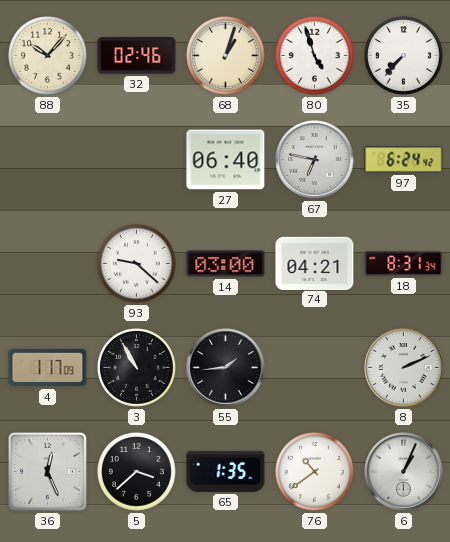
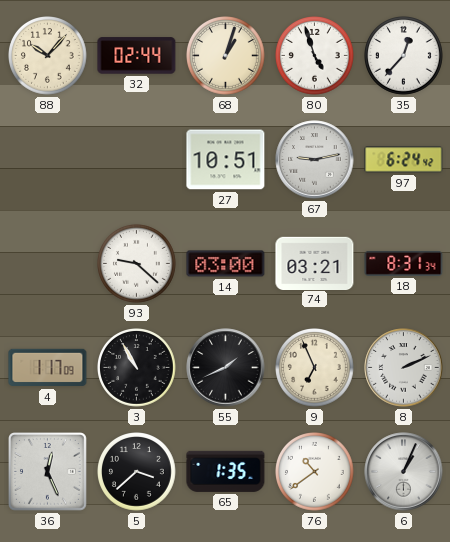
32: 02:46 -> 02:44
35: 7:37 -> 12:37
27: 06:40 -> 10:51
67: 6:47 -> 9:13
74: 04:21 -> 03:21
55: 1:44 -> 1:41
9: none -> 6:56
